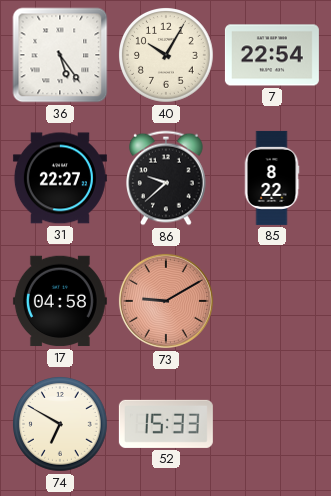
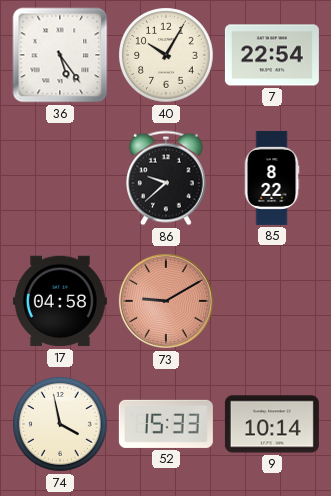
31: 22:27 -> none
74: 6:50 -> 3:58
9: none -> 10:14
